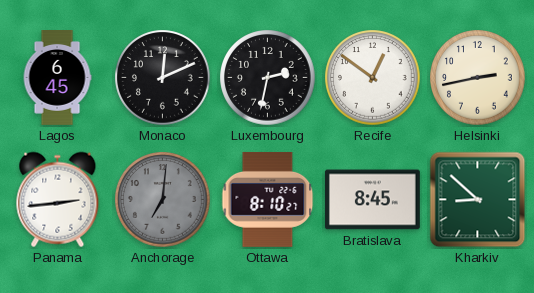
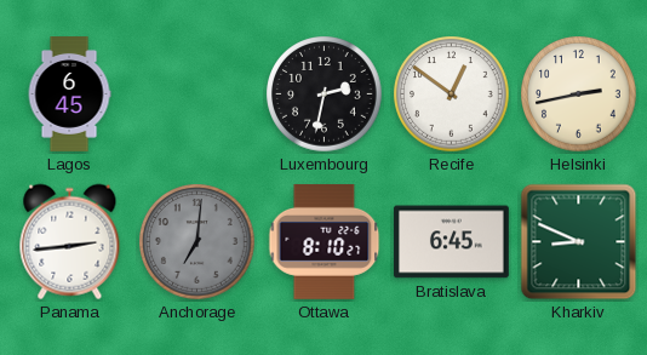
Monaco: 12:11 -> none
Bratislava: 8:45 -> 6:45
Kharkiv: 8:52 -> 8:49
